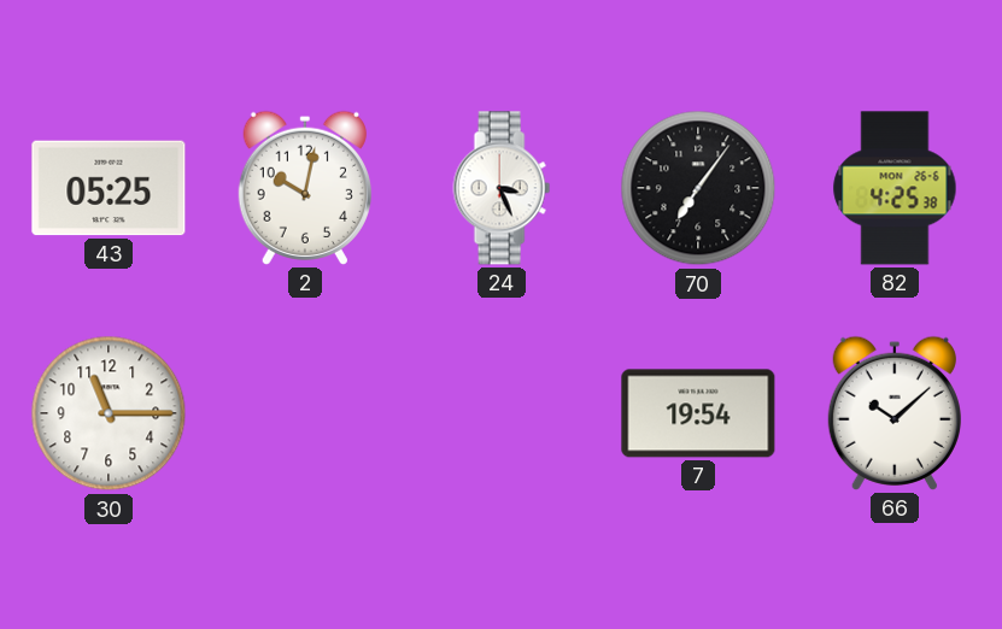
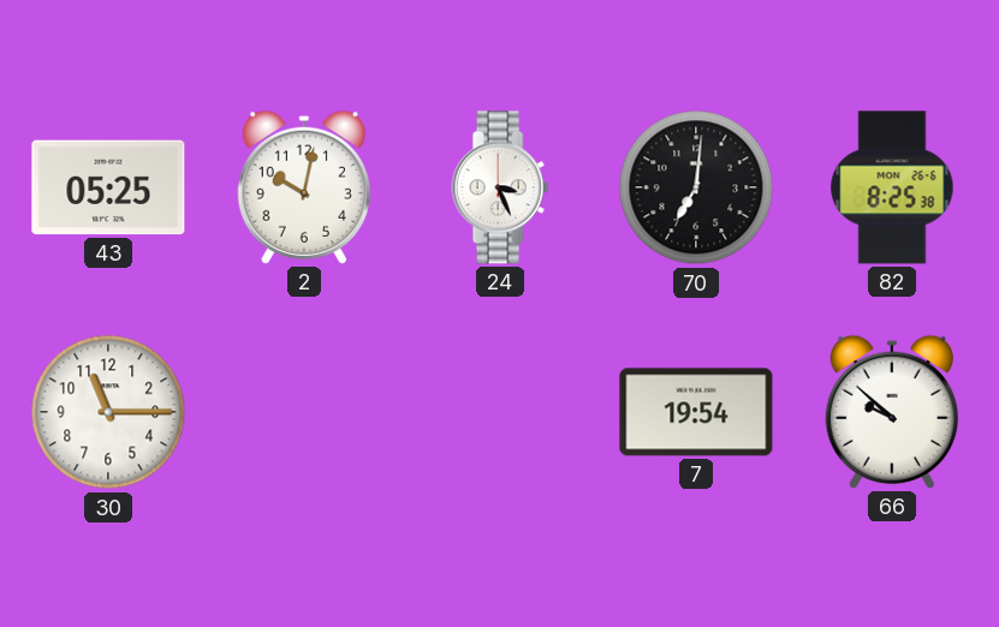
70: 7:06 -> 7:01
82: 4:25 -> 8:25
66: 10:08 -> 9:52
